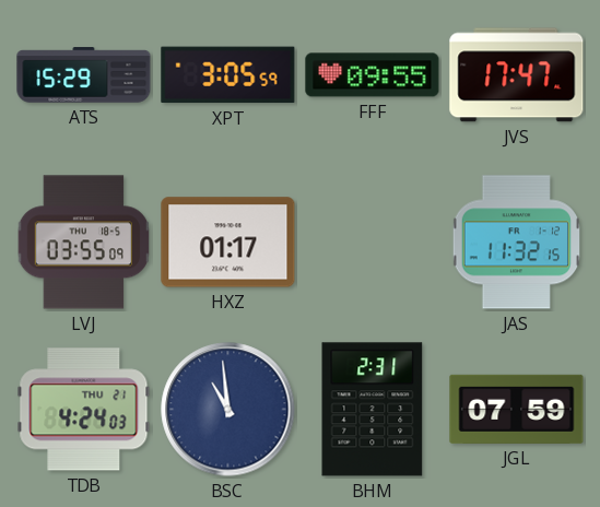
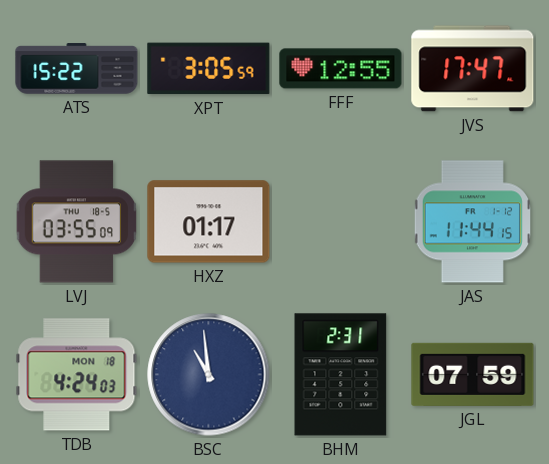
ATS: 15:29 -> 15:22
FFF: 09:55 -> 12:55
JAS: 11:32 -> 11:44
TDB date: THU 21 -> MON 18
